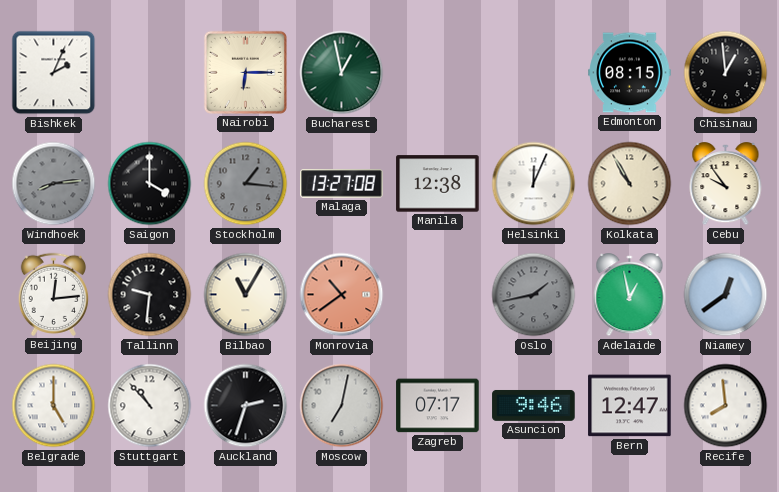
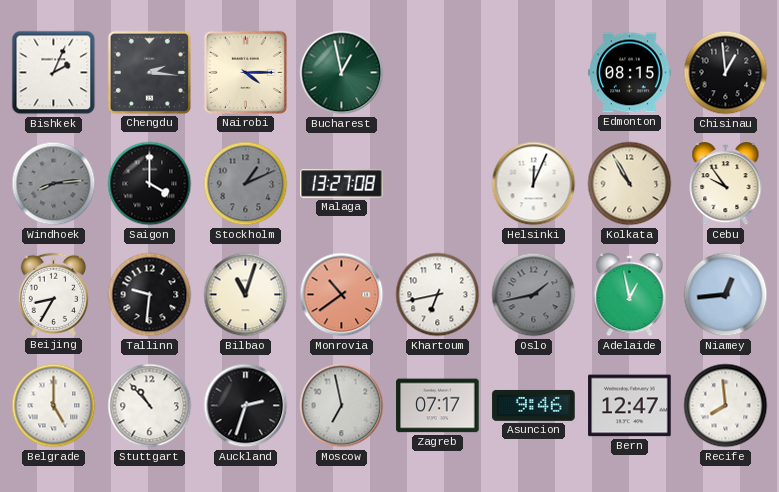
Chengdu: none -> 2:16
Nairobi: 6:15 -> 4:15
Stockholm: 1:16 -> 1:11
Manila: 12:38 -> none
Beijing: 12:14 -> 8:35
Bilbao: 11:05 -> 11:03
Khartoum: none -> 6:43
Niamey: 12:39 -> 12:44
Moscow: 7:02 -> 6:58
